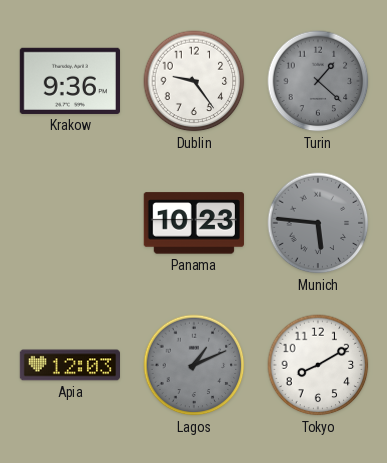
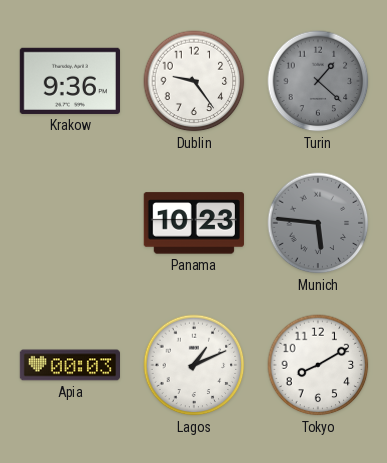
Apia: 12:03 -> 00:03
Lagos dial: grey -> white
